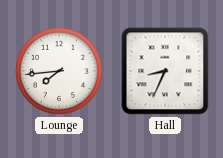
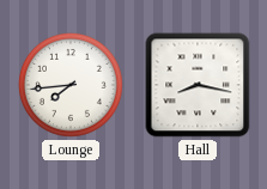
Hall: 8:34 -> 8:17
